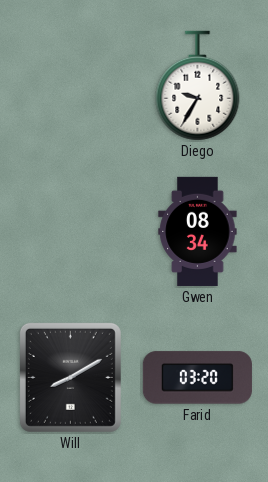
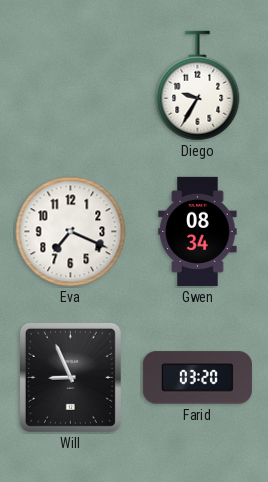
Eva: none -> 7:19
Will: 8:10 -> 8:56
